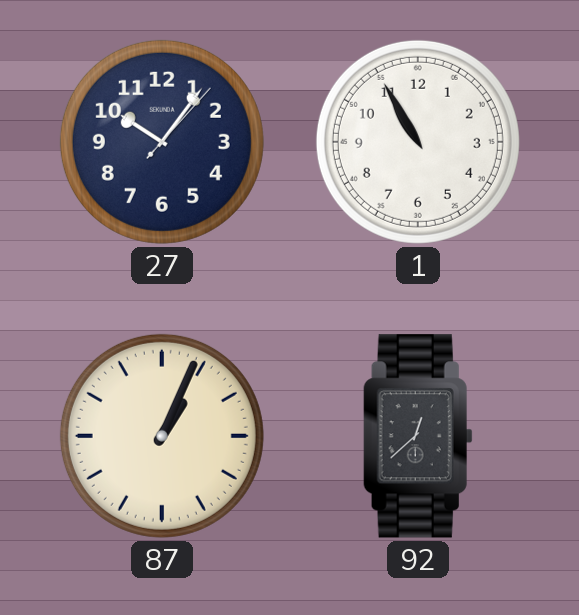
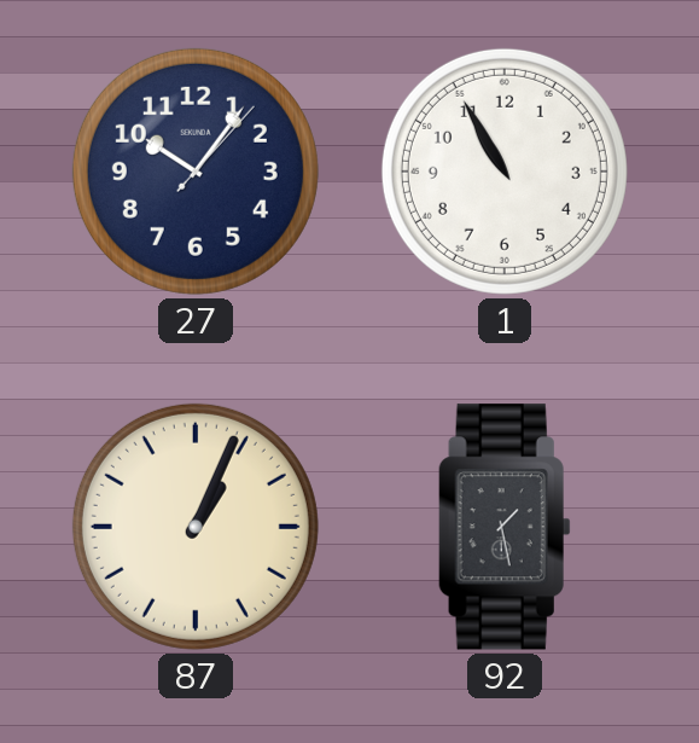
92: 12:38 -> 1:28
